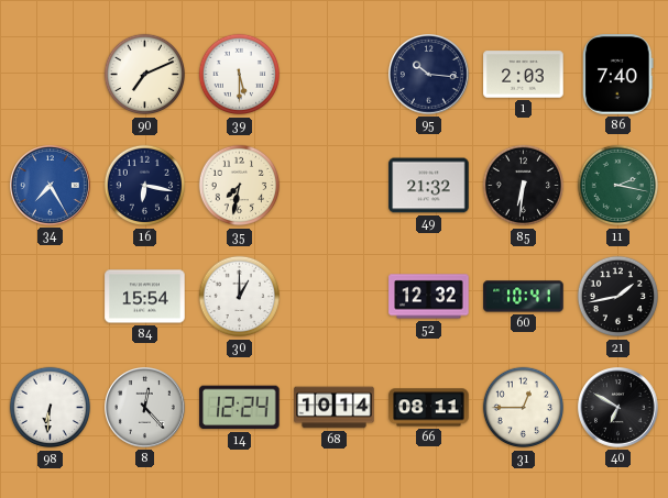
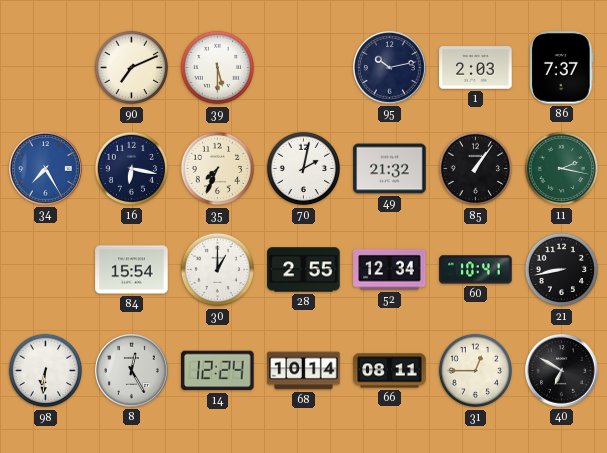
95: 10:16 -> 10:13
86: 7:40 -> 7:37
35: 7:32 -> 7:34
70: none -> 2:02
85: 6:31 -> 1:06
28: none -> 2:55
52: 12:32 -> 12:34
21: 1:43 -> 8:43
8: 12:23 -> 12:25
